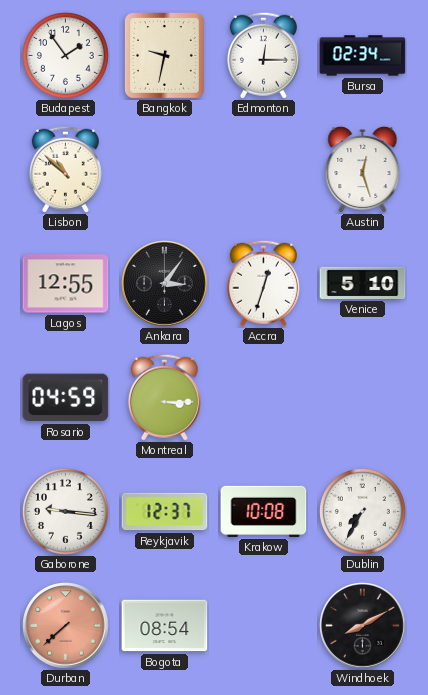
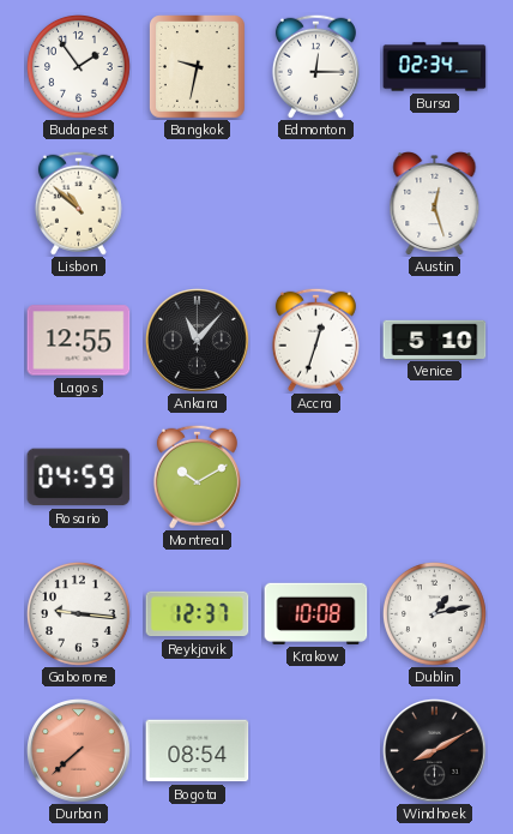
Ankara: 3:06 -> 11:07
Montreal: 3:15 -> 10:10
Dublin: 7:35 -> 1:13
